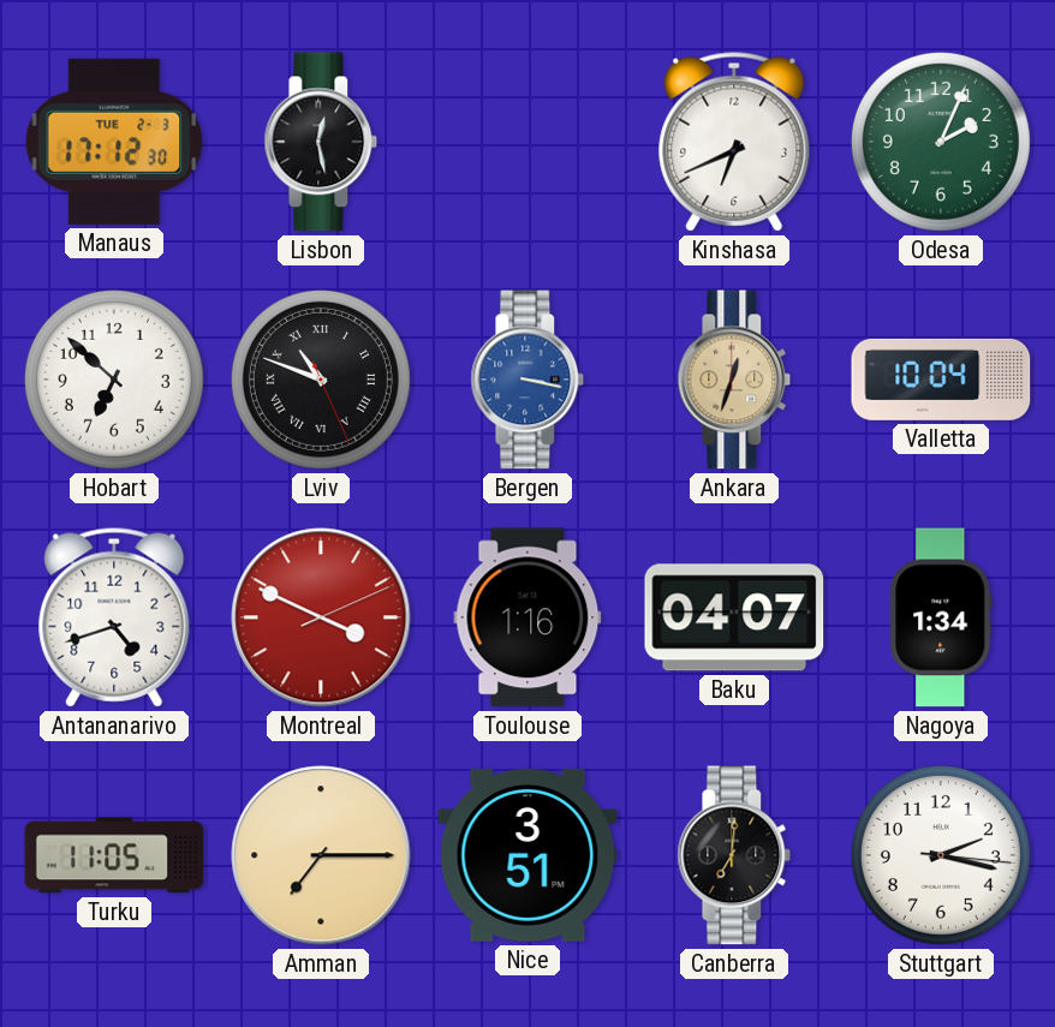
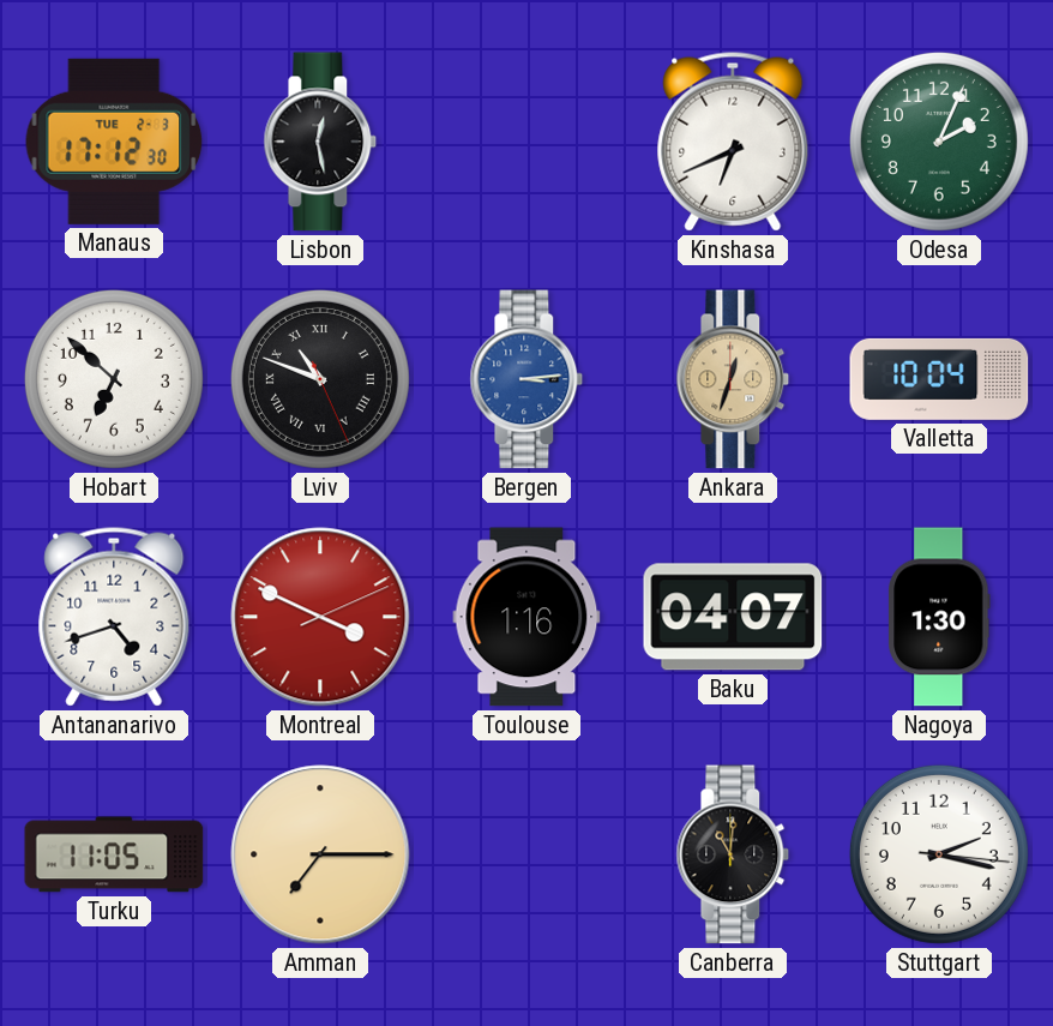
Bergen: 3:17 -> 3:14
Nagoya: 1:34 -> 1:30
Nice: 3:51 -> none
Canberra: 7:01 -> 11:01
